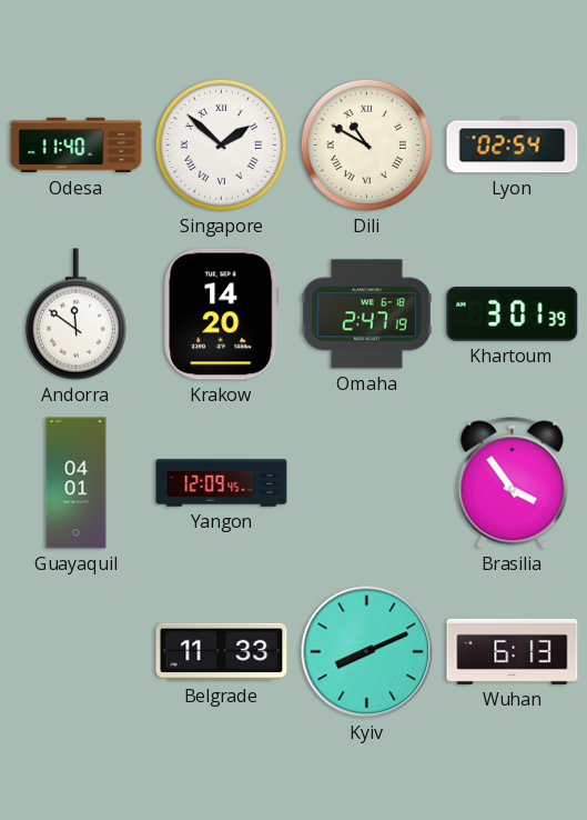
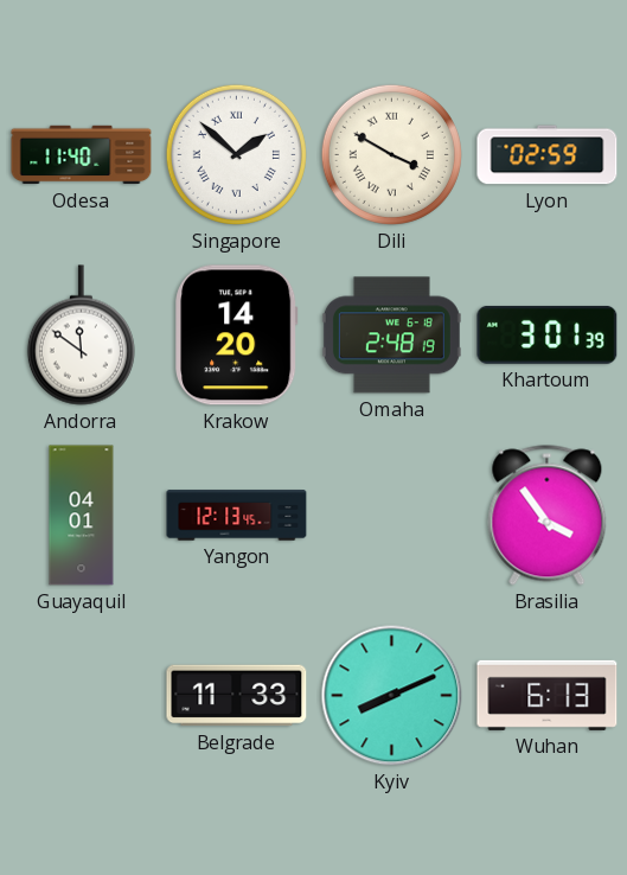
Dili: 10:50 -> 3:50
Lyon: 02:54 -> 02:59
Omaha: 2:47 -> 2:48
Yangon: 12:09 -> 12:13
